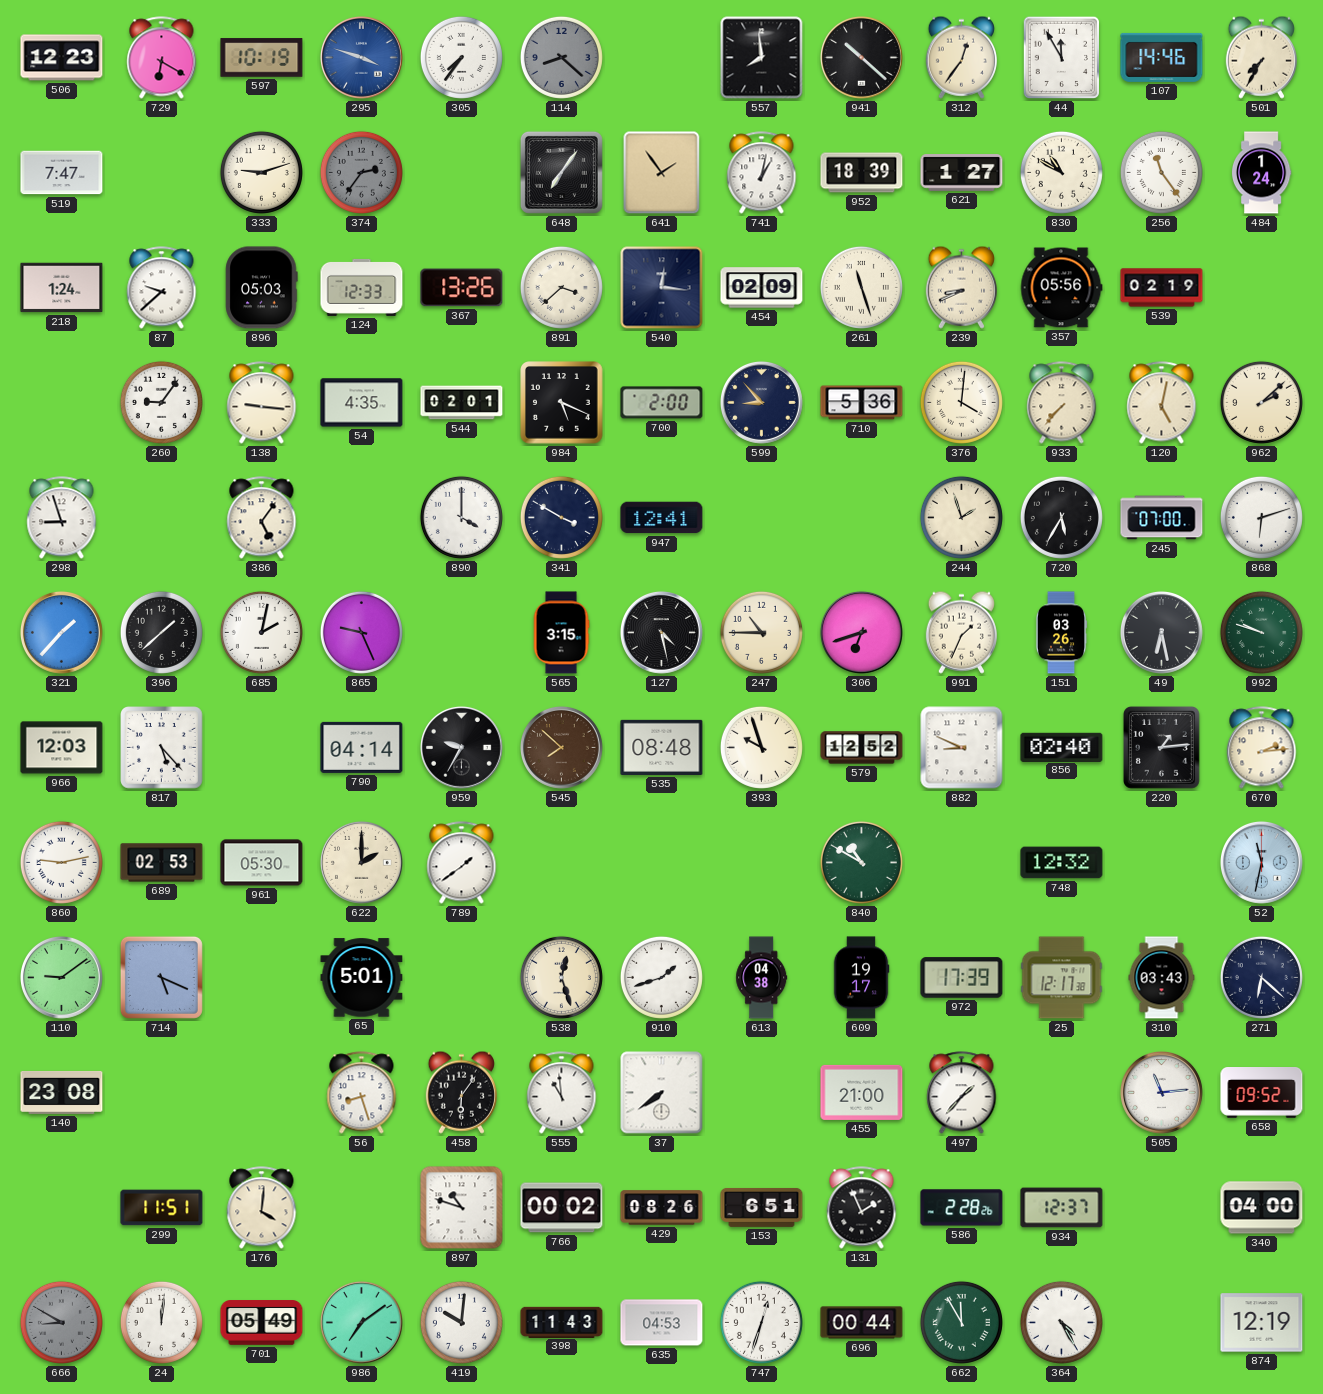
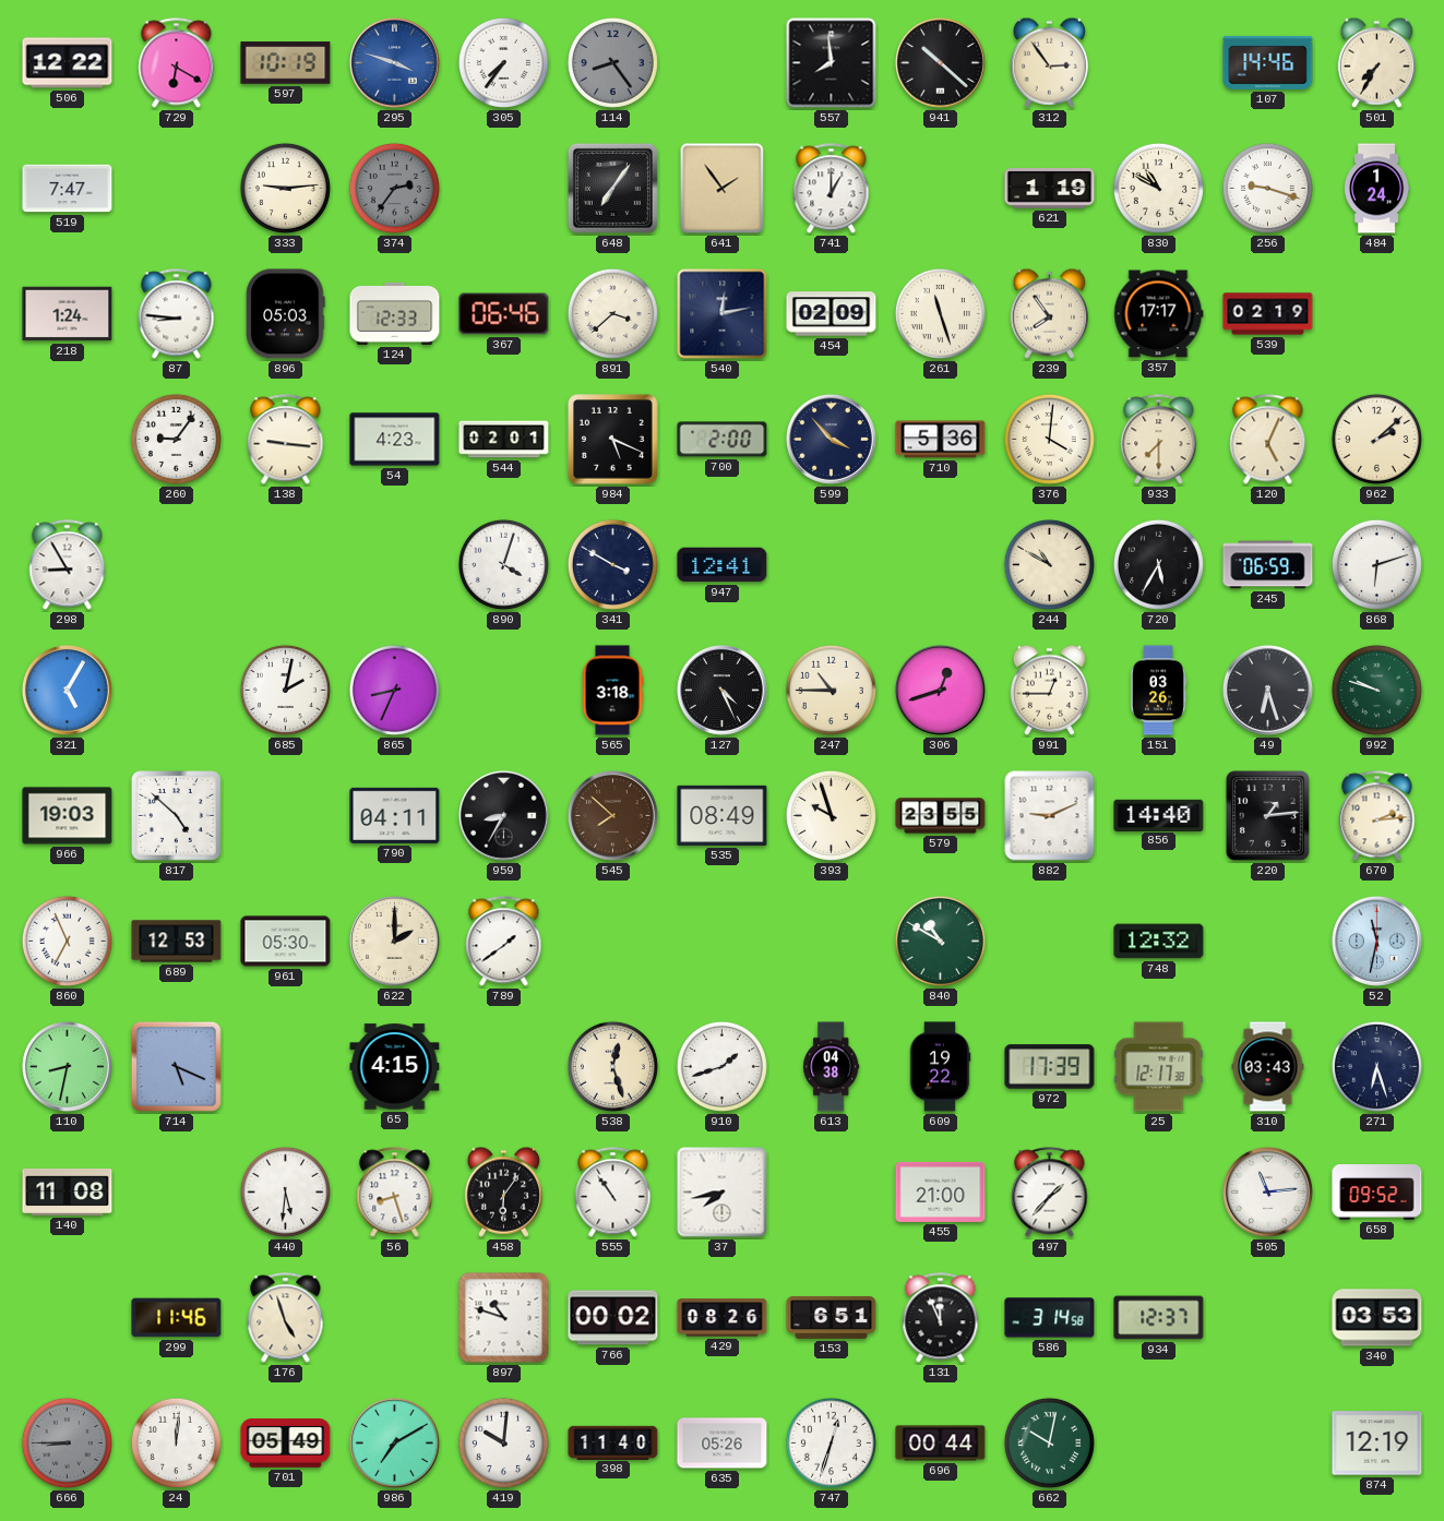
506: 12:23 -> 12:22
114: 8:22 -> 8:24
312: 12:36 -> 2:54
44: 11:55 -> none
333: 9:12 -> 9:14
741: 1:02 -> 1:00
952: 18:39 -> none
621: 1:27 -> 1:19
256: 11:24 -> 9:18
87: 9:38 -> 8:46
367: 13:26 -> 06:46
540: 12:16 -> 12:13
239: 8:41 -> 7:54
357: 05:56 -> 17:17
54: 4:35 -> 4:23
599: 8:53 -> 3:53
933: 7:37 -> 7:30
120: 5:02 -> 5:04
298: 8:57 -> 8:55
386: 5:06 -> none
890: 4:00 -> 4:03
244: 1:57 -> 10:50
245: 07:00 -> 06:59
321: 1:37 -> 5:05
396: 1:38 -> none
865: 9:26 -> 8:34
565: 3:15 -> 3:18
127: 4:28 -> 4:26
306: 6:42 -> 12:42
991: 1:34 -> 12:45
49: 6:28 -> 6:27
966: 12:03 -> 19:03
817: 5:23 -> 4:52
790: 04:14 -> 04:11
959: 9:35 -> 8:35
535: 08:48 -> 08:49
579: 12:52 -> 23:55
882: 8:49 -> 9:11
856: 02:40 -> 14:40
860: 9:13 -> 6:56
689: 02:53 -> 12:53
110: 9:09 -> 8:32
65: 5:01 -> 4:15
609: 19:17 -> 19:22
271: 6:22 -> 6:27
140: 23:08 -> 11:08
440: none -> 5:31
555: 10:59 -> 10:54
37: 7:39 -> 7:43
299: 11:51 -> 11:46
176: 4:01 -> 4:57
131: 1:56 -> 11:56
586: 2:28 -> 3:14
340: 04:00 -> 03:53
666: 8:50 -> 8:45
986: 7:09 -> 7:10
398: 11:43 -> 11:40
635: 04:53 -> 05:26
662: 11:55 -> 10:02
364: 4:25 -> none
